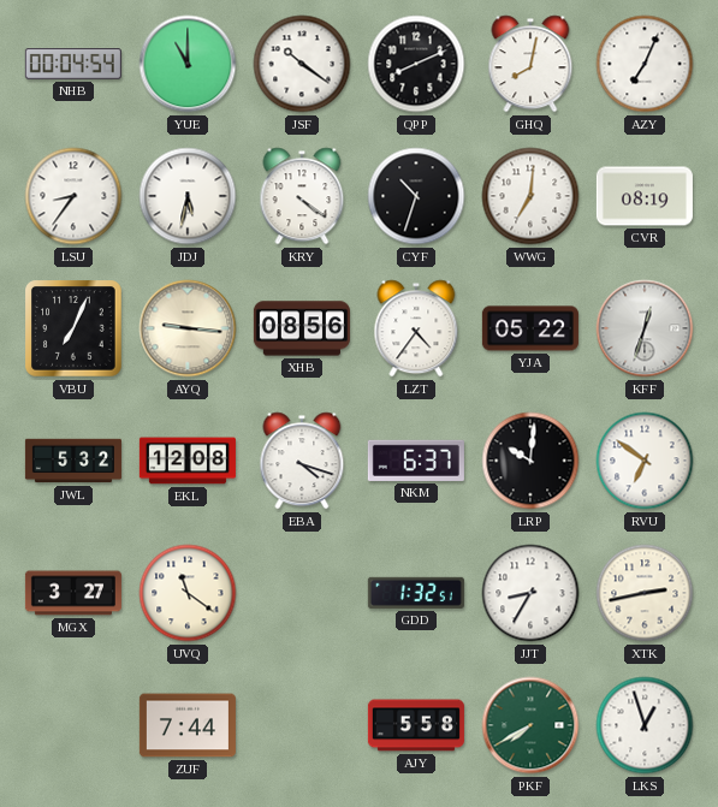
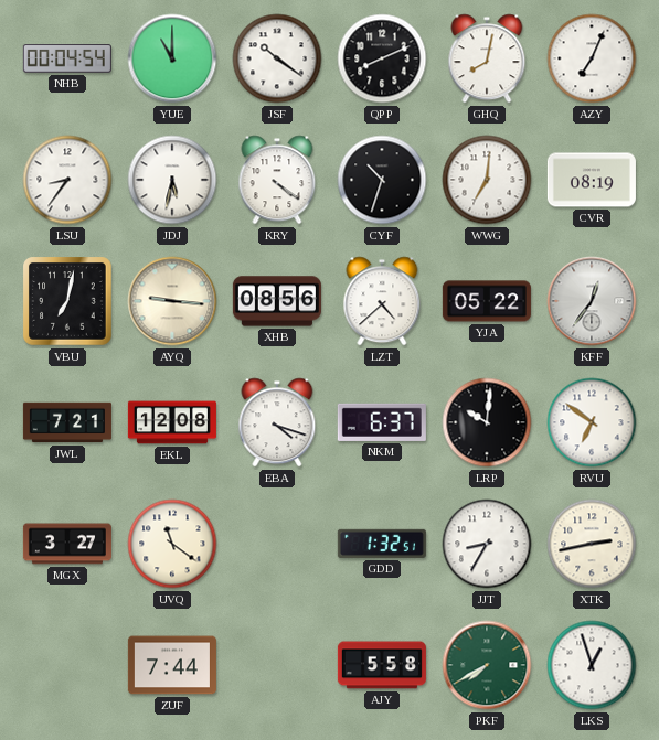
VBU: 7:04 -> 7:02
LZT: 4:36 -> 4:38
KFF: 12:33 -> 12:36
JWL: 5:32 -> 7:21
